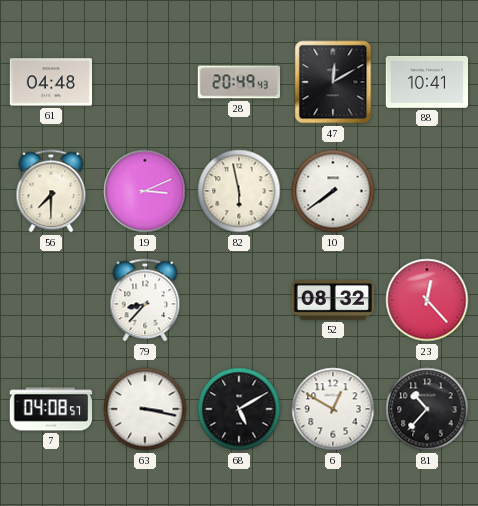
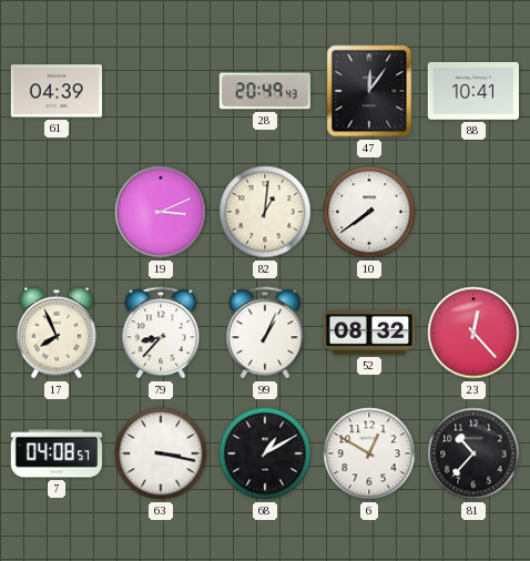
61: 04:48 -> 04:39
47: 12:10 -> 12:06
56: 7:30 -> none
82: 5:58 -> 1:01
17: none -> 7:56
99: none -> 1:04
68: 5:10 -> 1:10
